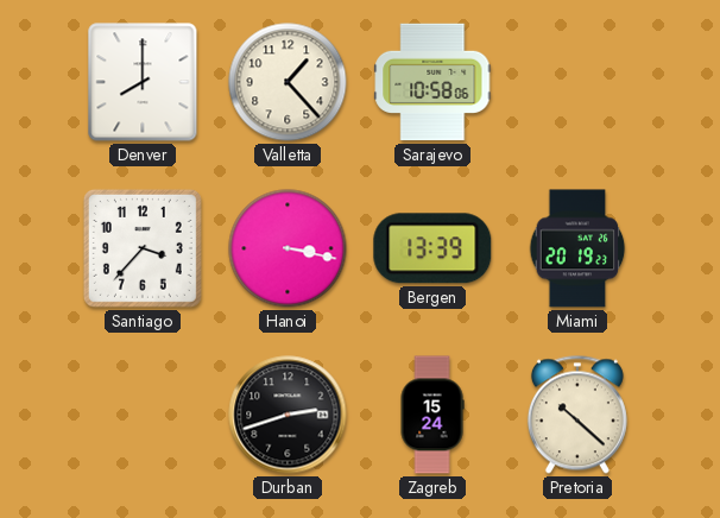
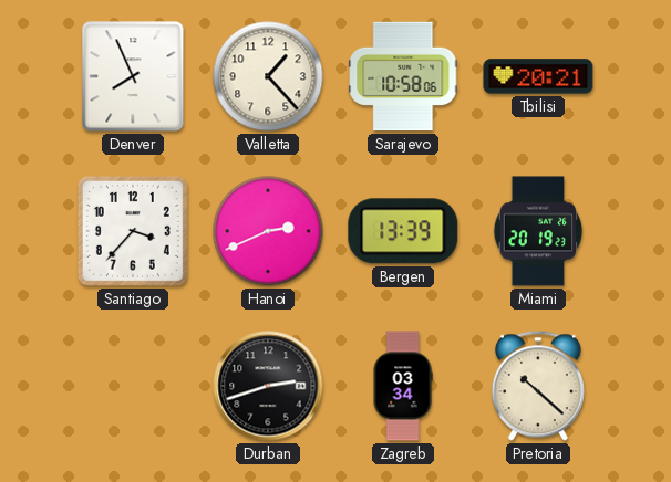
Denver: 8:00 -> 7:56
Tbilisi: none -> 20:21
Hanoi: 3:17 -> 2:41
Zagreb: 15:24 -> 03:34
